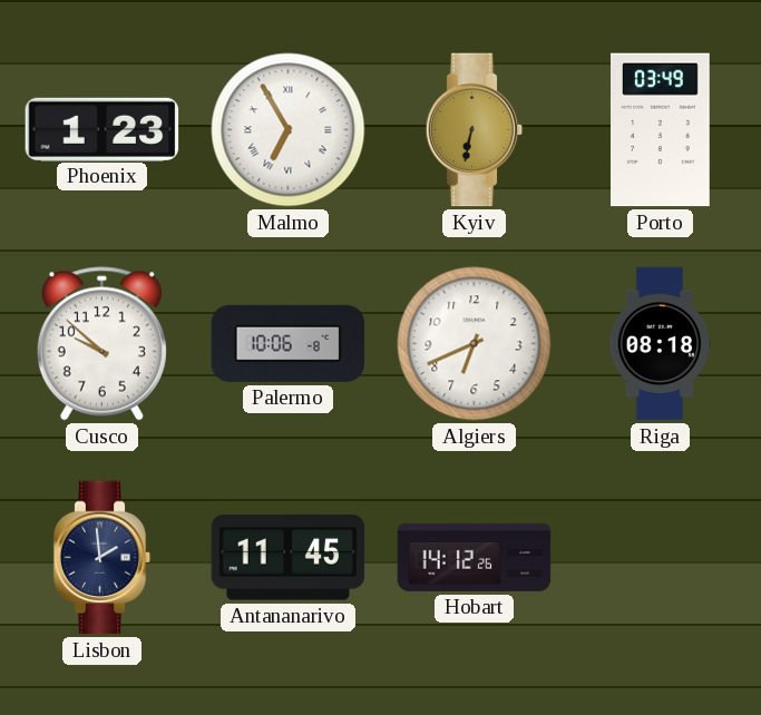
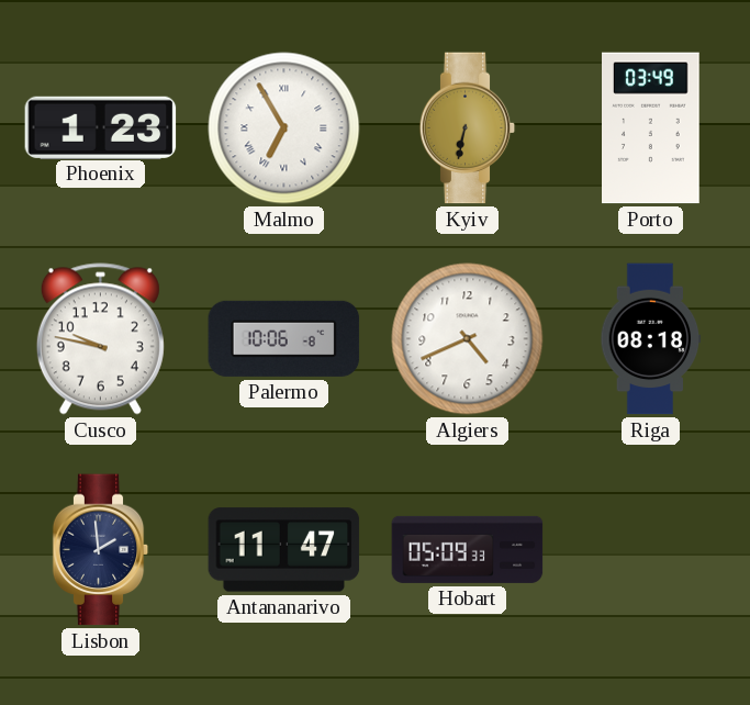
Cusco: 9:52 -> 9:47
Algiers: 6:41 -> 4:41
Antananarivo: 11:45 -> 11:47
Hobart: 14:12 -> 05:09
